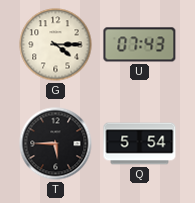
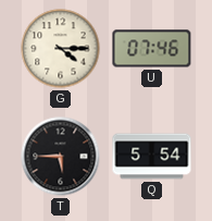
U: 07:43 -> 07:46
